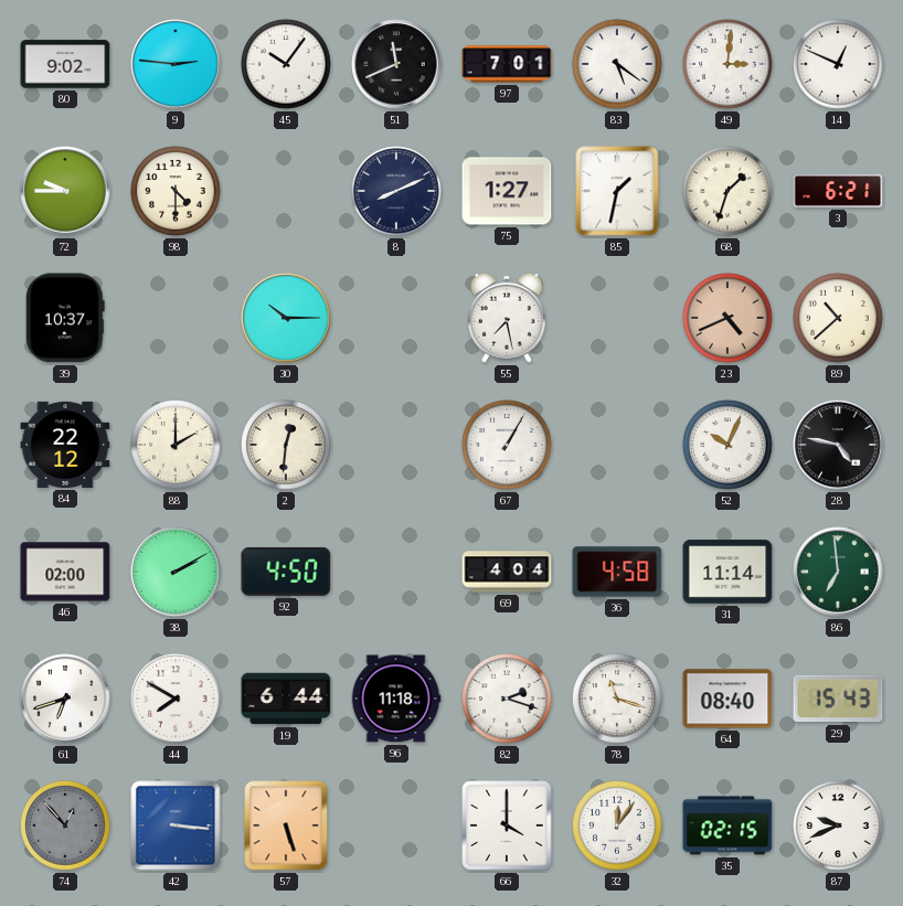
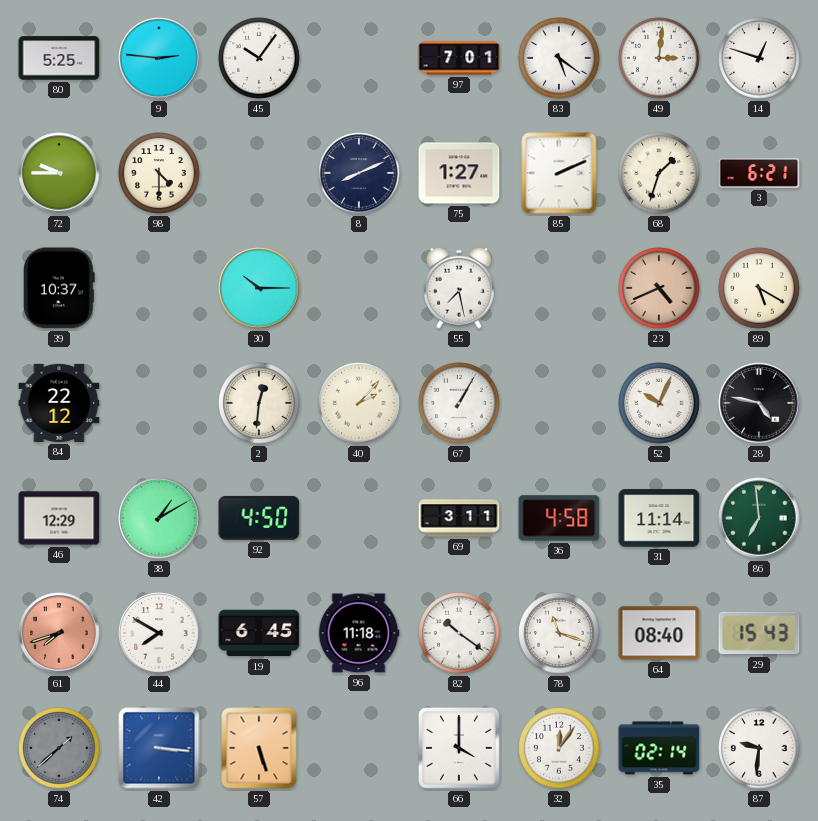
80: 9:02 -> 5:25
51: 11:41 -> none
14: 12:49 -> 12:48
85: 1:32 -> 2:11
89: 10:38 -> 5:20
88: 2:00 -> none
40: none -> 2:07
46: 02:00 -> 12:29
38: 2:10 -> 1:10
69: 4:04 -> 3:11
61: 6:42 -> 7:42
61 dial: white -> salmon
19: 6:44 -> 6:45
82: 2:18 -> 10:21
74: 12:53 -> 1:38
35: 02:15 -> 02:14
87: 9:41 -> 9:31
